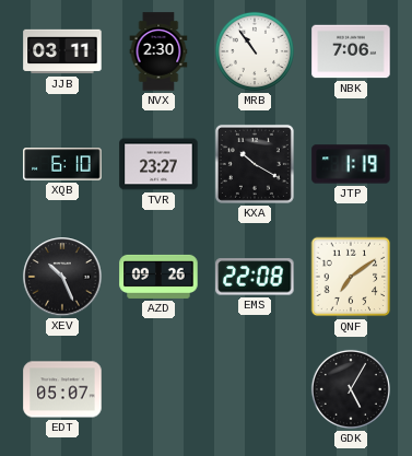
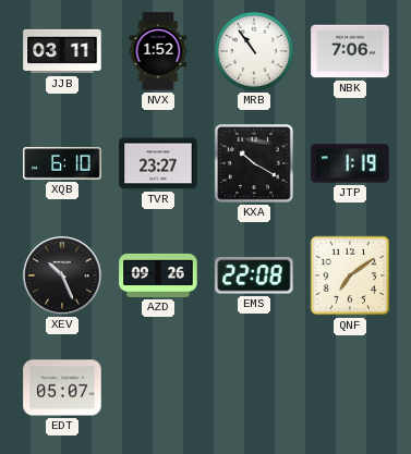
NVX: 2:30 -> 1:52
GDK: 5:05 -> none
